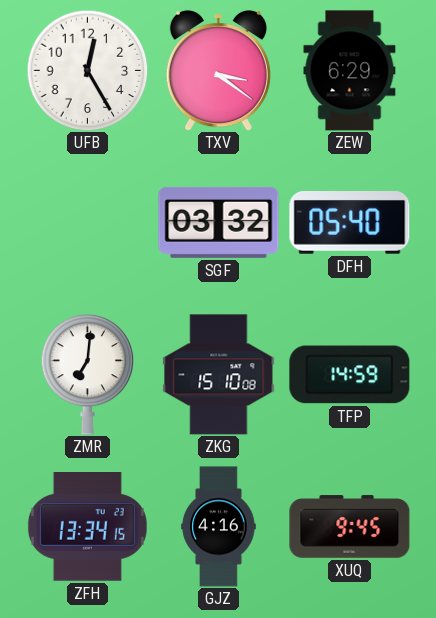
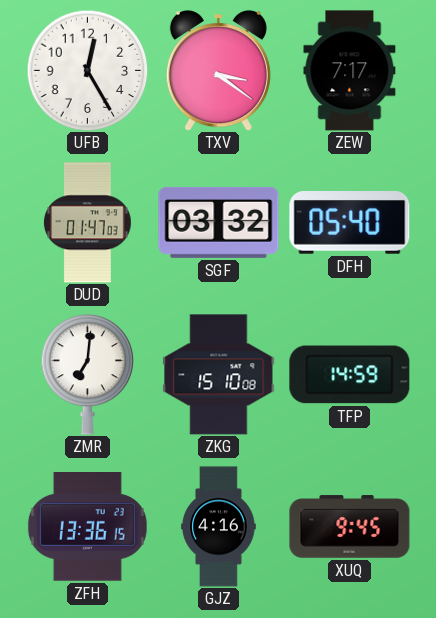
ZEW: 6:29 -> 7:17
DUD: none -> 01:47
ZFH: 13:34 -> 13:36
